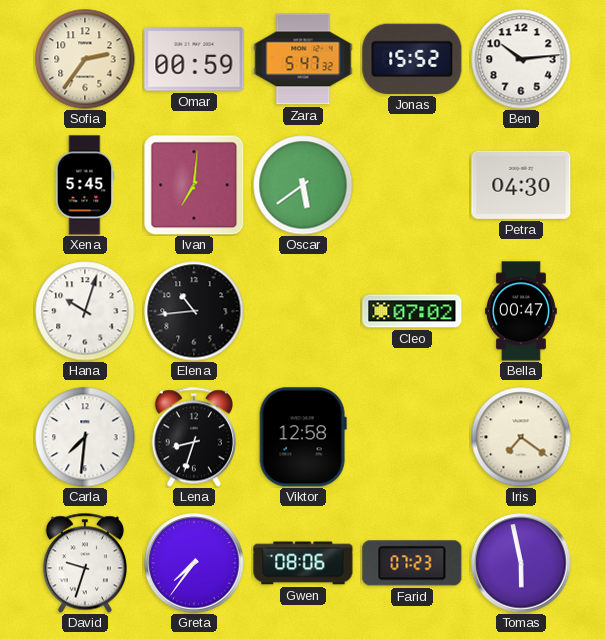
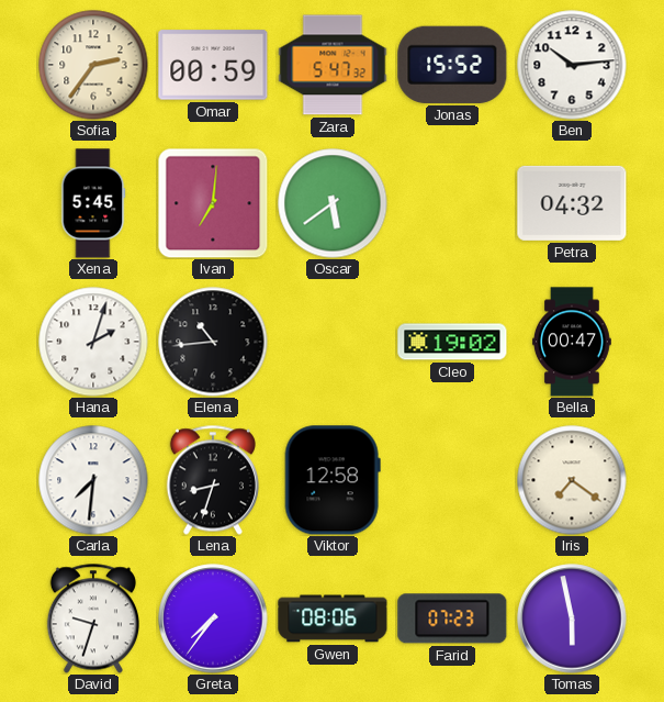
Petra: 04:30 -> 04:32
Hana: 10:03 -> 2:03
Cleo: 07:02 -> 19:02
